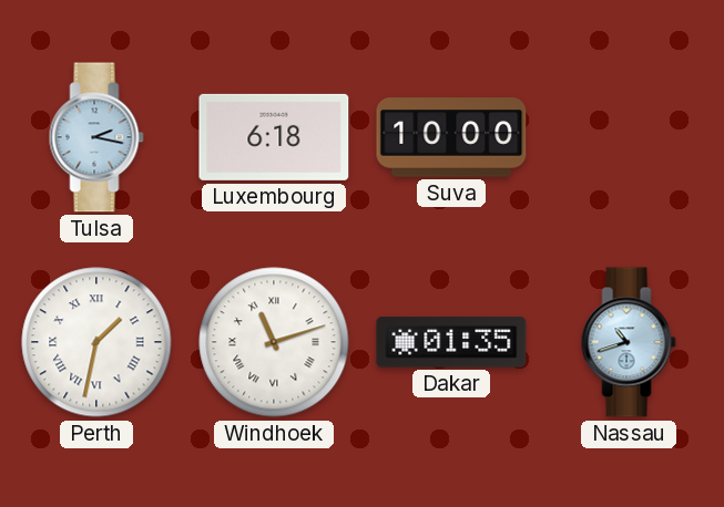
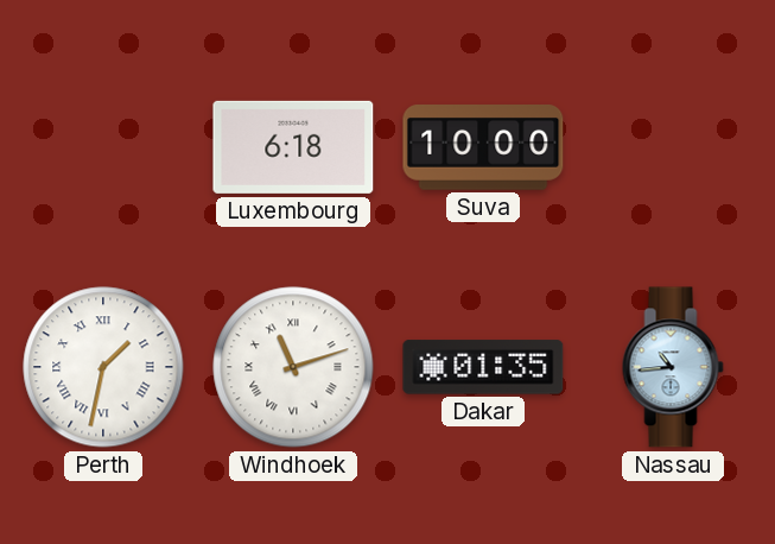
Tulsa: 2:17 -> none
Nassau: 10:42 -> 10:44
